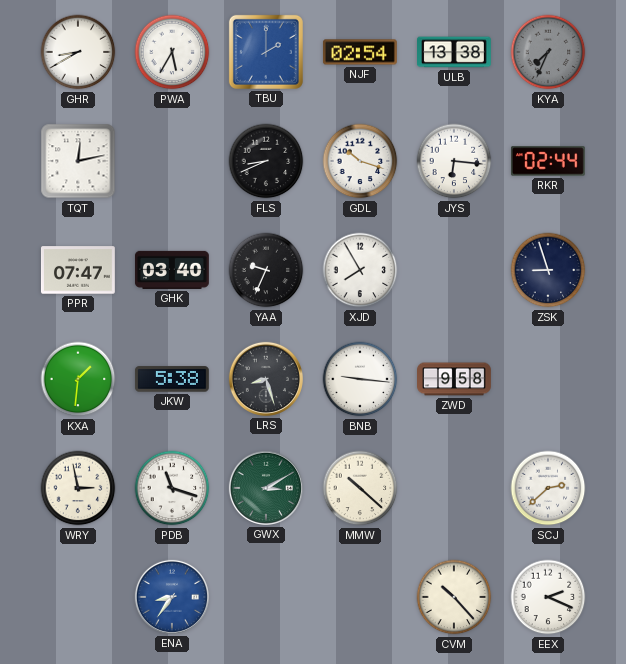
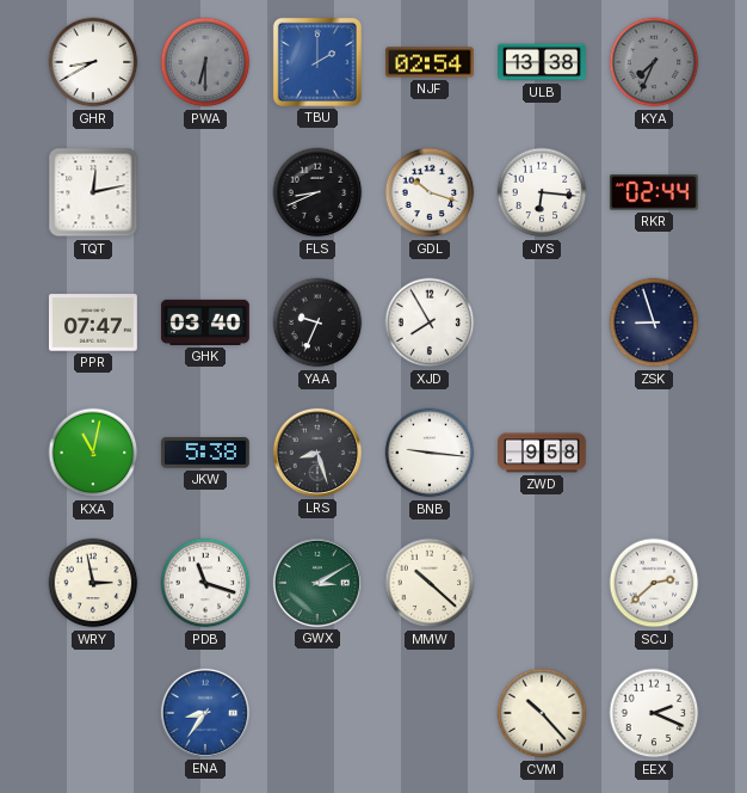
PWA: 5:35 -> 6:30
PWA dial: white -> grey
KXA: 1:31 -> 11:02
